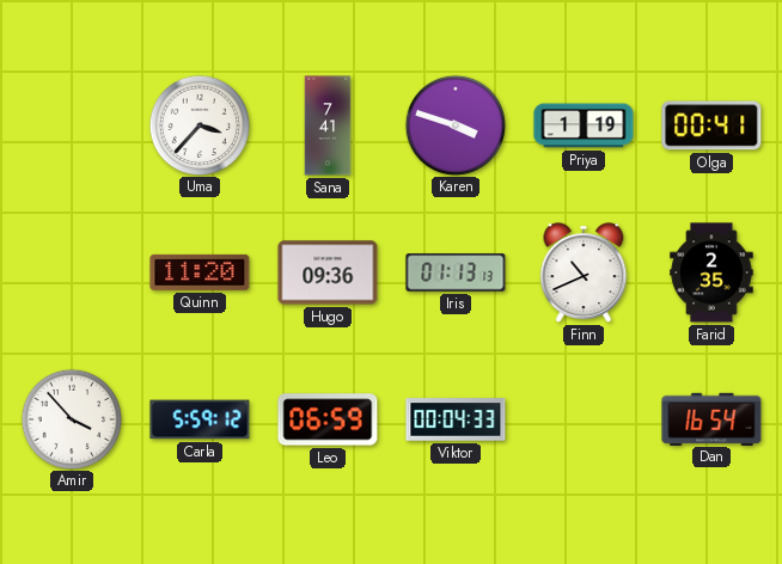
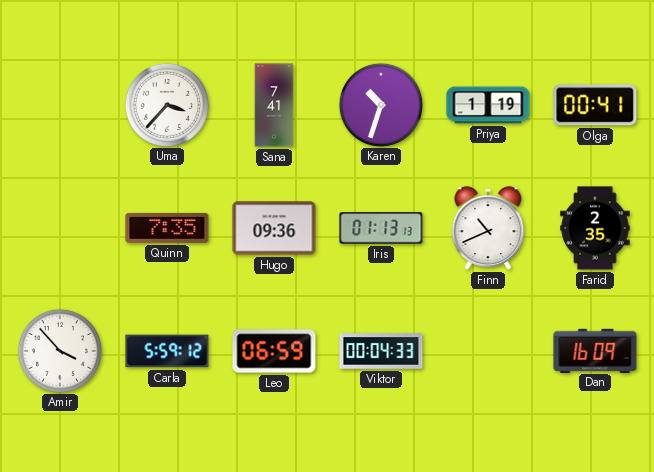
Karen: 3:48 -> 10:33
Quinn: 11:20 -> 7:35
Dan: 16:54 -> 16:09
